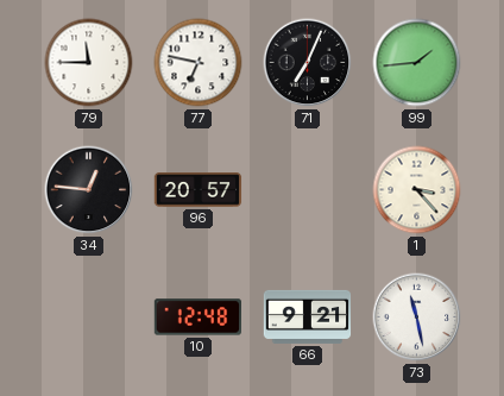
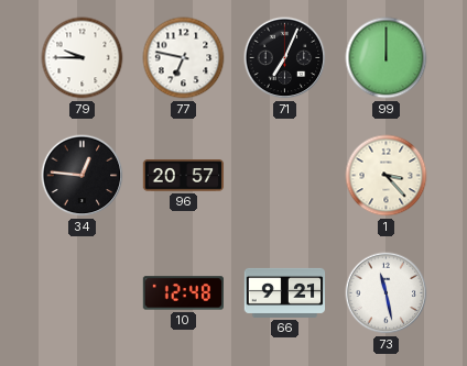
79: 11:45 -> 9:45
99: 1:44 -> 12:00
